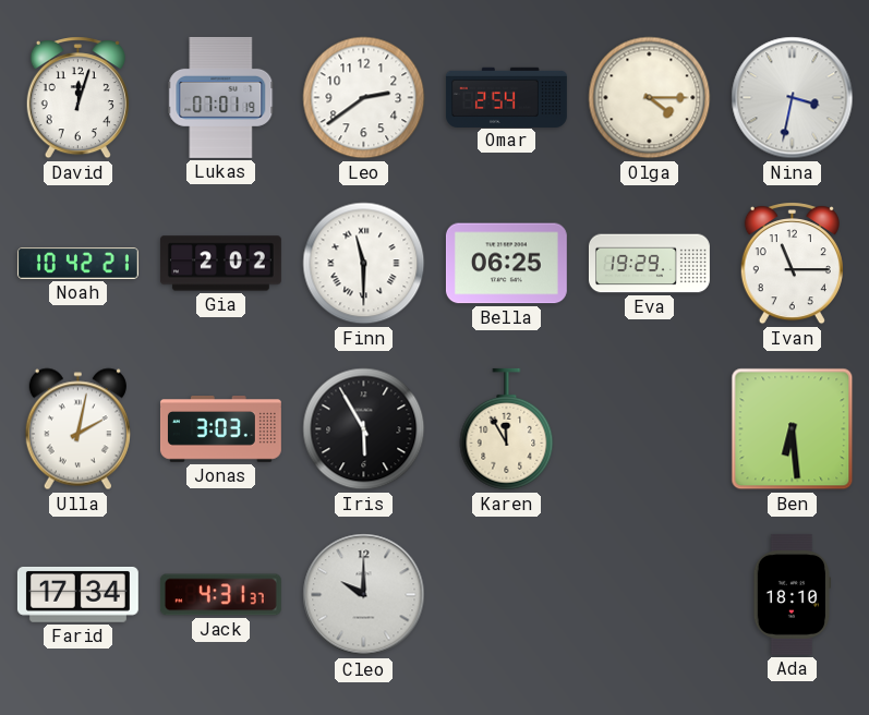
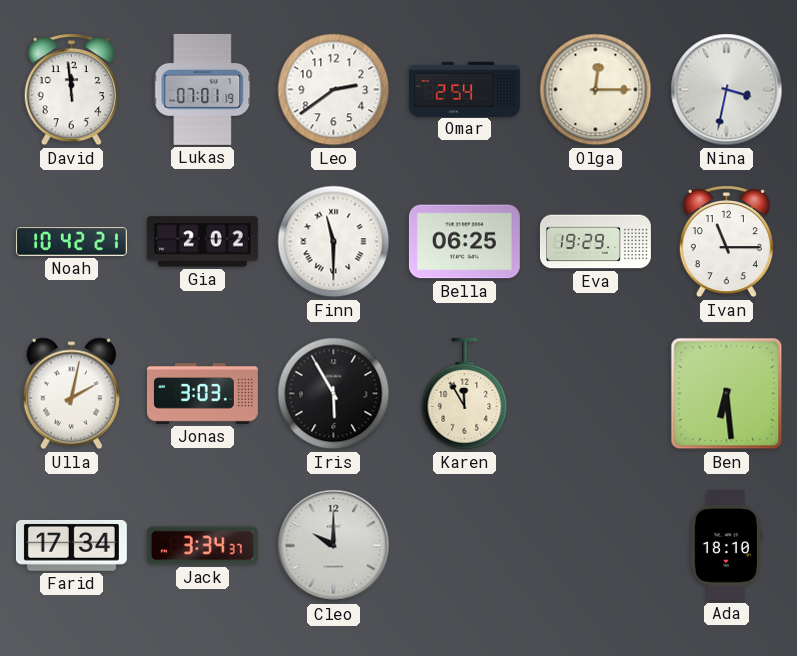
David: 12:03 -> 11:59
Olga: 4:15 -> 12:15
Jack: 4:31 -> 3:34
